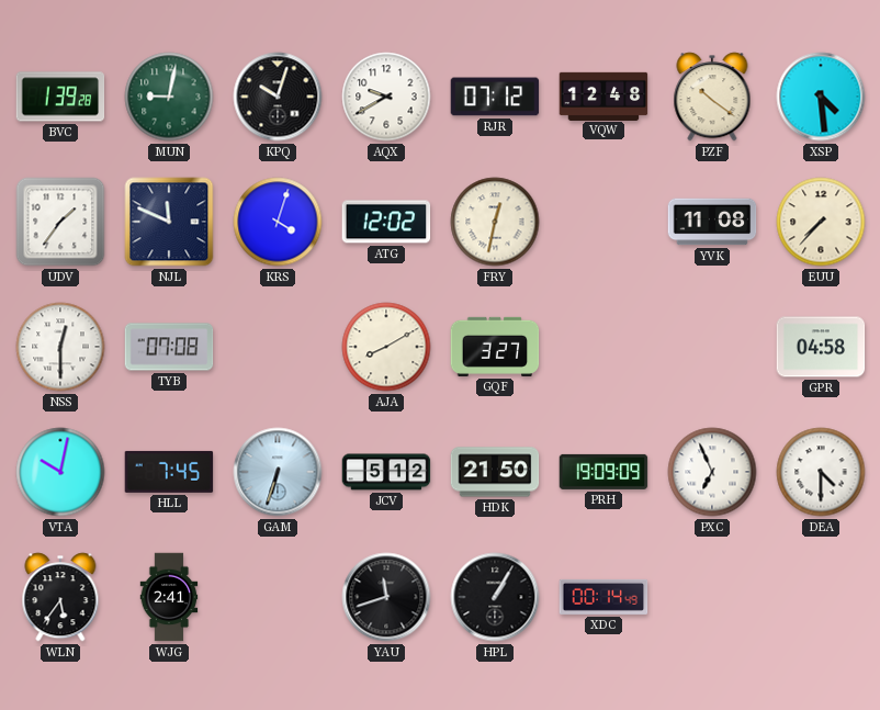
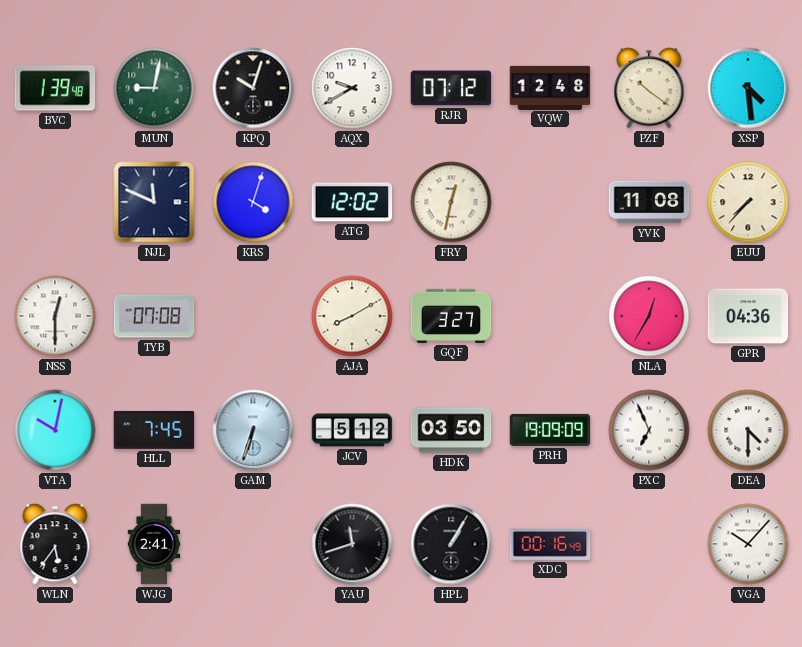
BVC: 1:39:28 -> 1:39:48
UDV: 1:36 -> none
NLA: none -> 12:35
GPR: 04:58 -> 04:36
HDK: 21:50 -> 03:50
XDC: 00:14 -> 00:16
VGA: none -> 10:07
